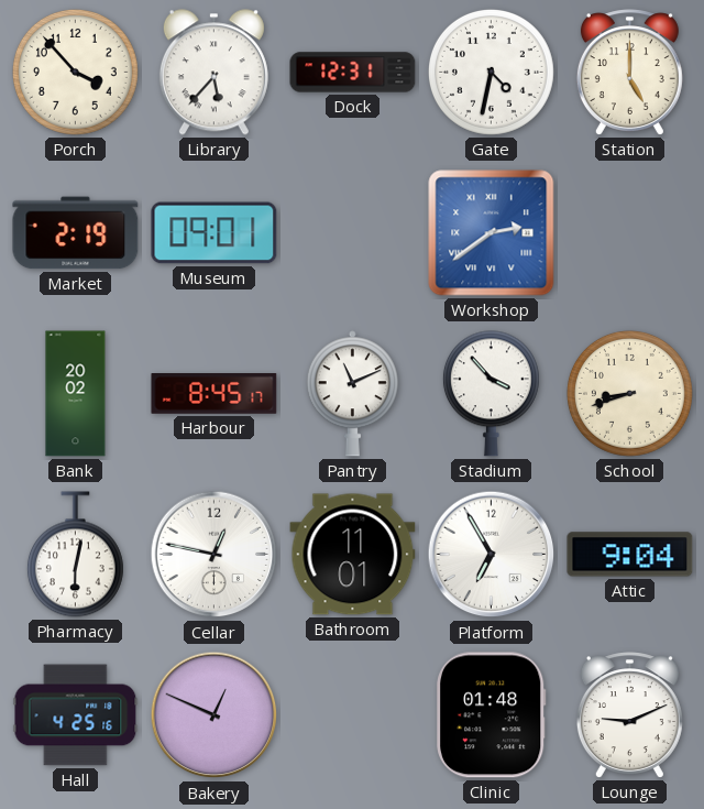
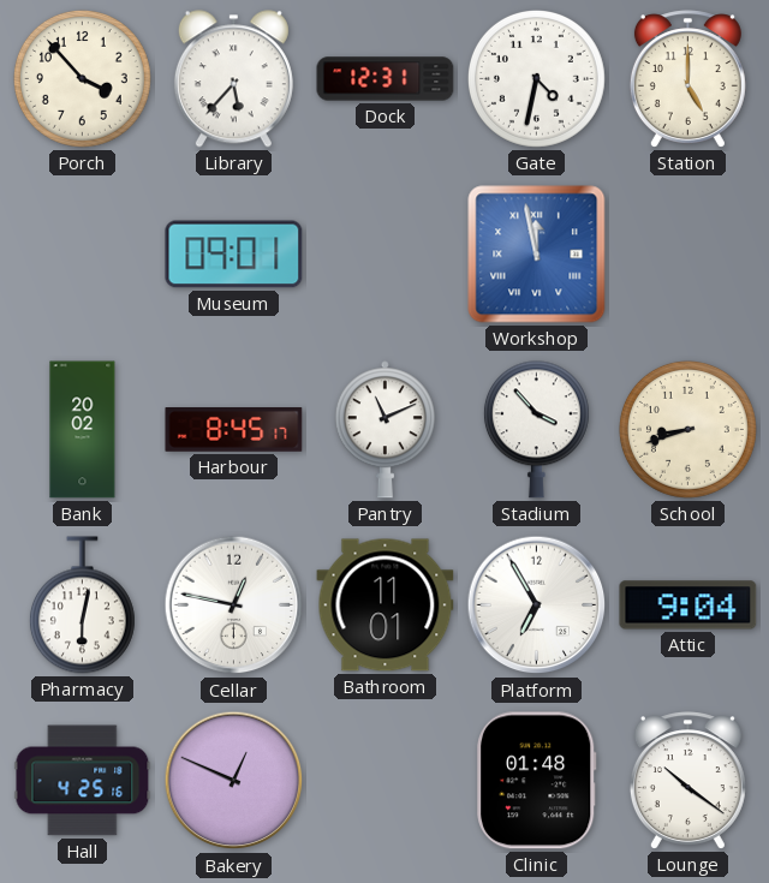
Market: 2:19 -> none
Workshop: 2:39 -> 11:58
Lounge: 9:11 -> 10:21
